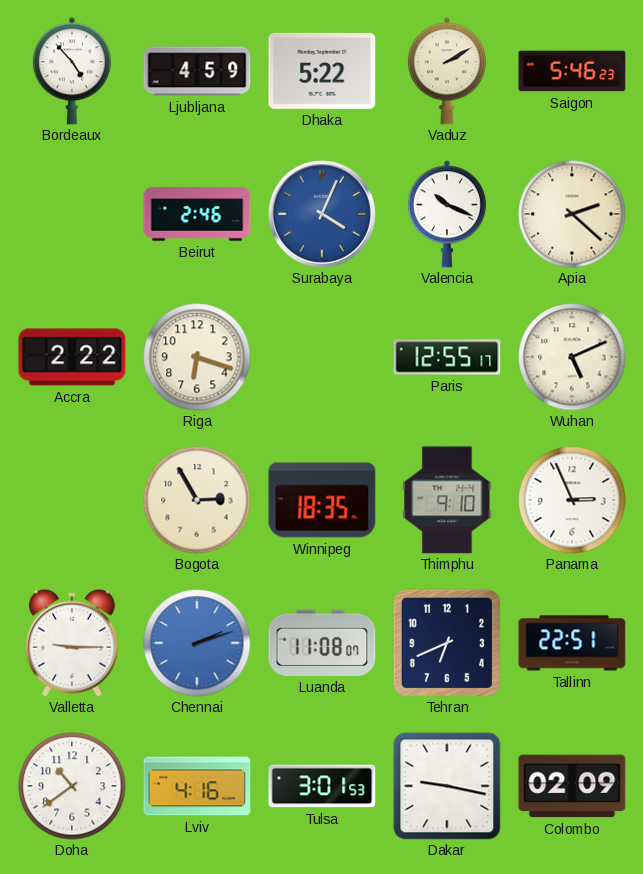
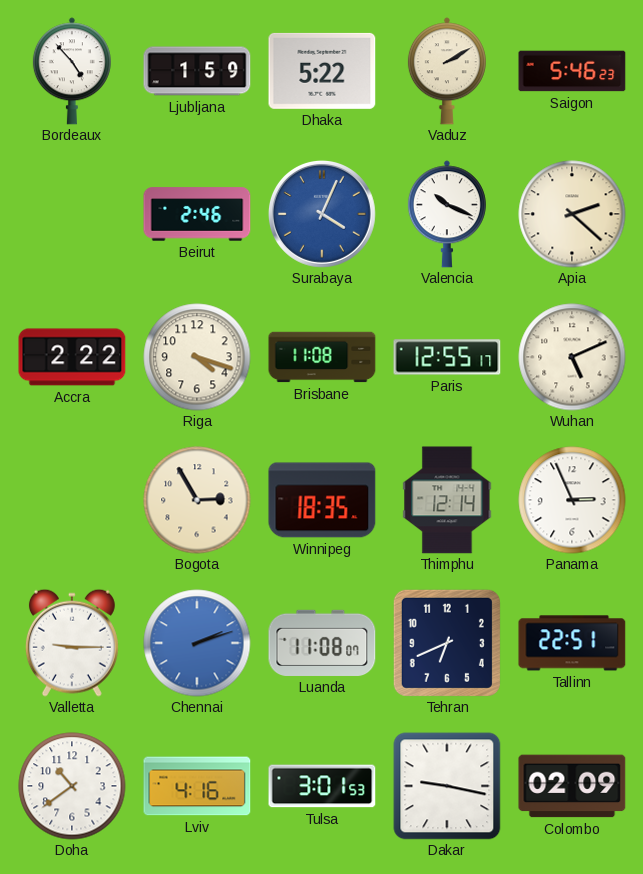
Ljubljana: 4:59 -> 1:59
Riga: 6:18 -> 4:18
Brisbane: none -> 11:08
Thimphu: 9:10 -> 12:14
